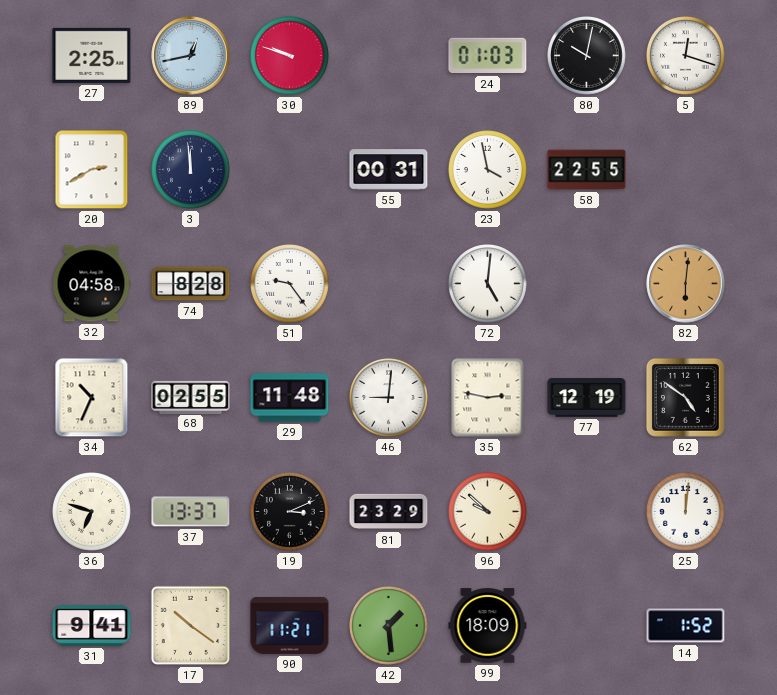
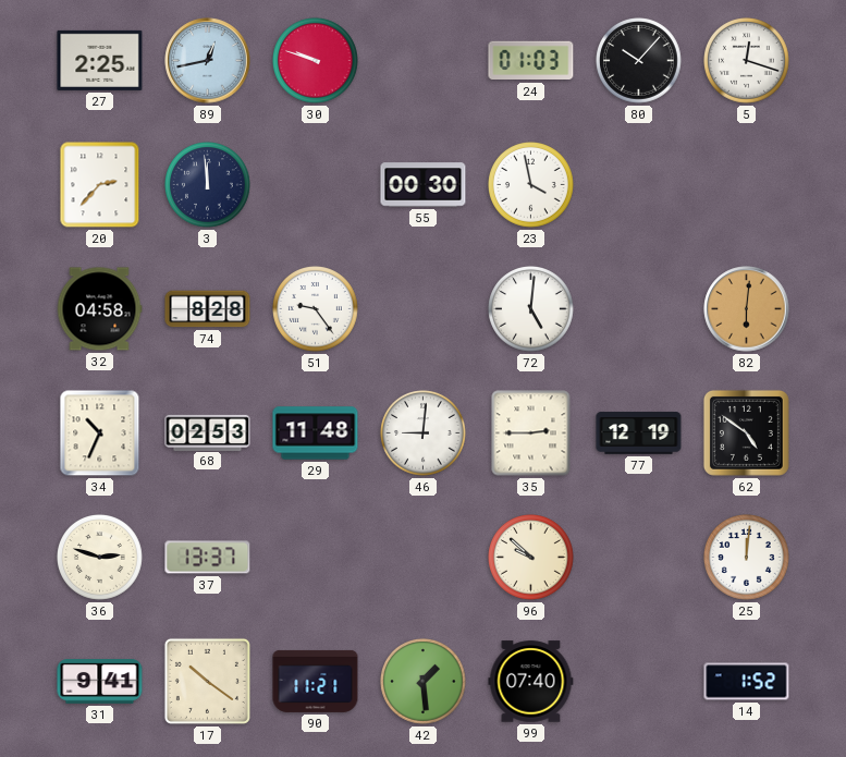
80: 10:02 -> 10:07
20: 2:40 -> 2:37
55: 00:31 -> 00:30
58: 22:55 -> none
68: 02:55 -> 02:53
35: 2:47 -> 2:45
36: 6:48 -> 2:48
19: 3:11 -> none
81: 23:29 -> none
99: 18:09 -> 07:40
